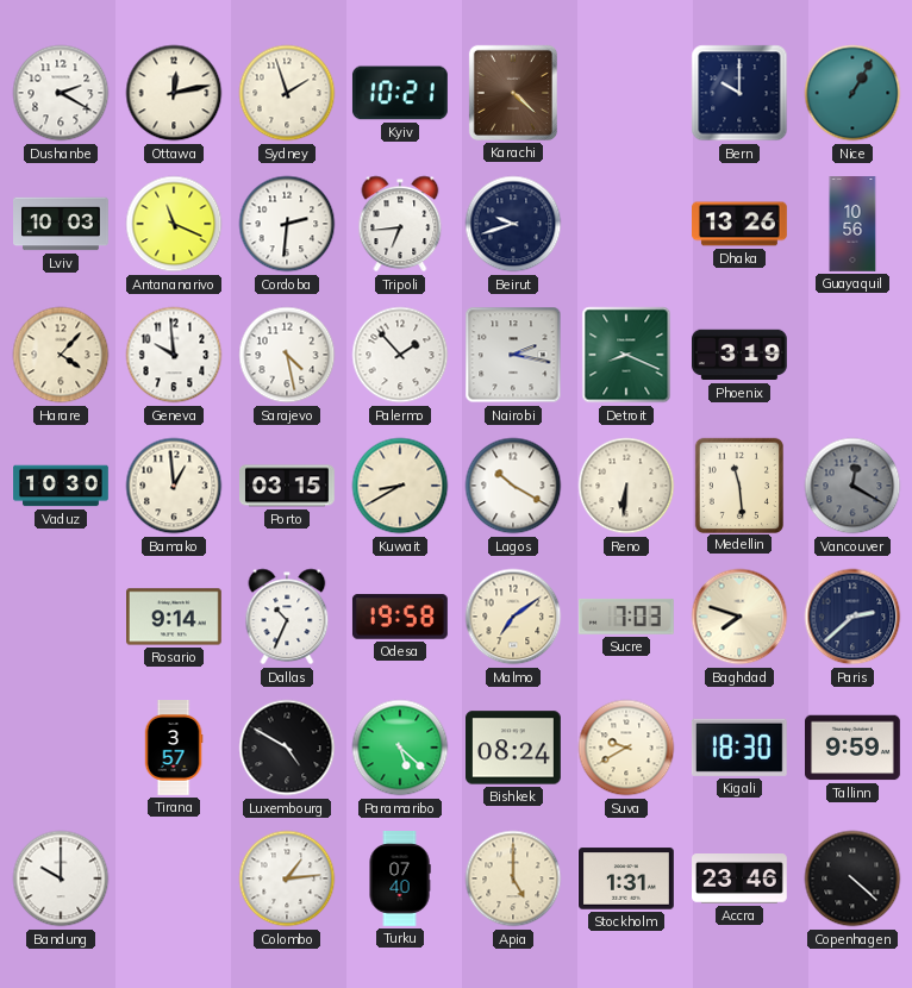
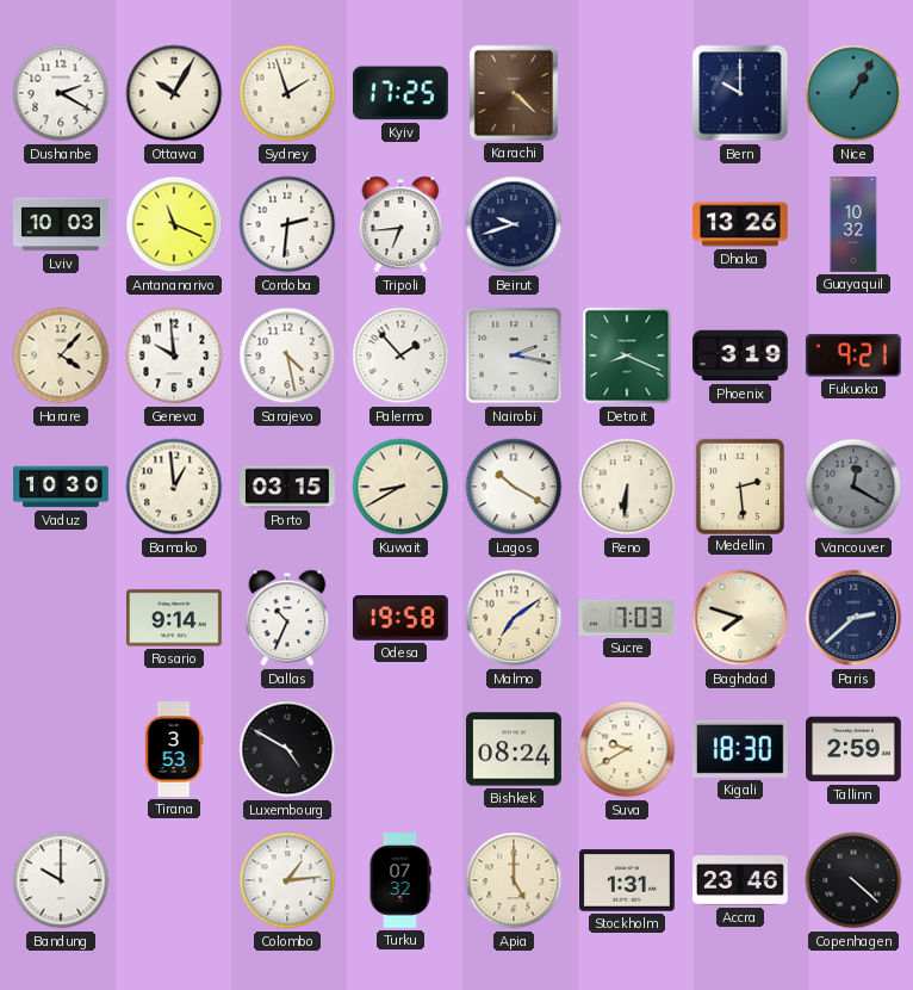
Ottawa: 12:13 -> 10:05
Kyiv: 10:21 -> 17:25
Guayaquil: 10:56 -> 10:32
Fukuoka: none -> 9:21
Medellin: 11:29 -> 2:29
Tirana: 3:57 -> 3:53
Paramaribo: 5:22 -> none
Tallinn: 9:59 -> 2:59
Turku: 07:40 -> 07:32
